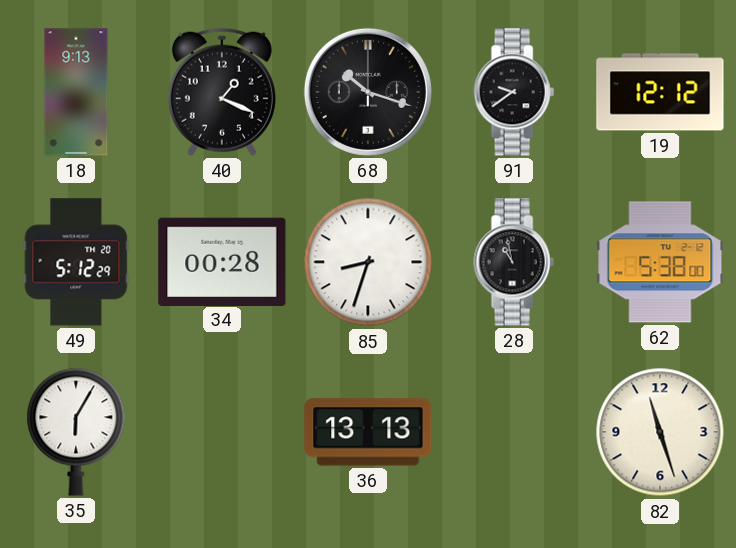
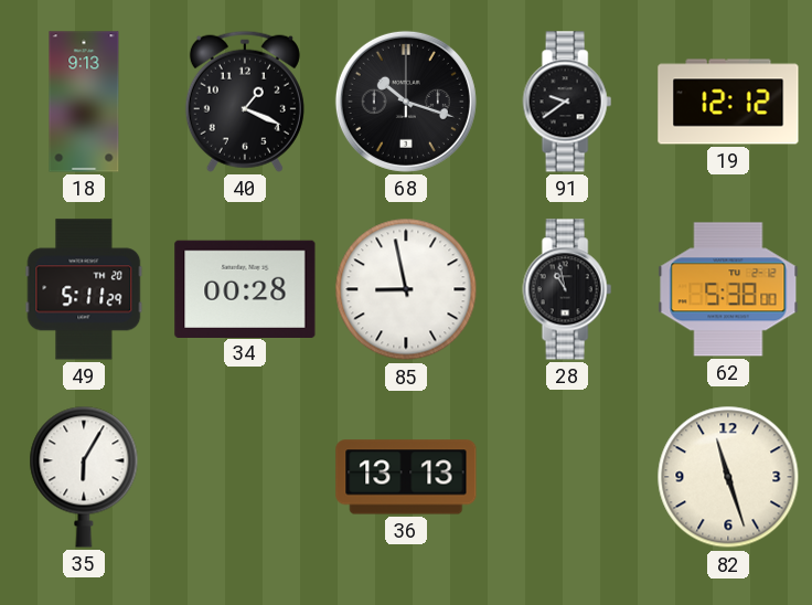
49: 5:12 -> 5:11
85: 8:33 -> 8:58
